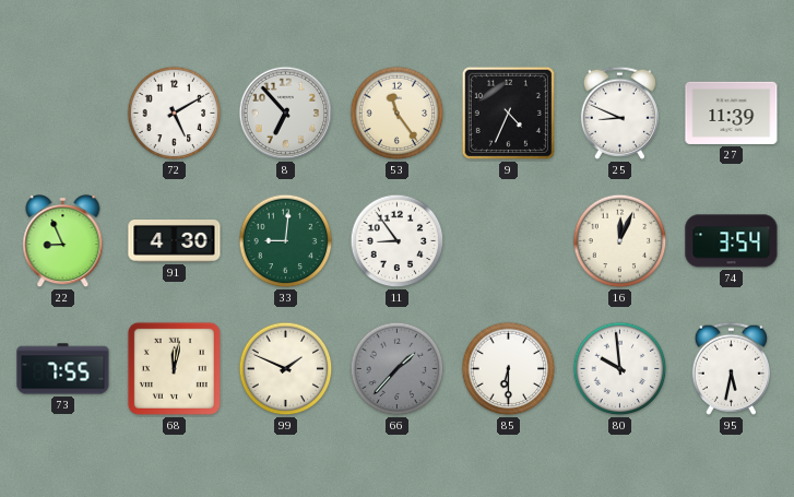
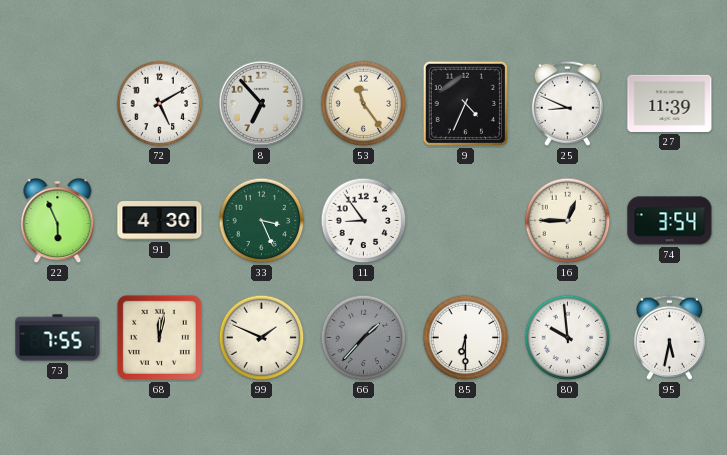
22: 8:56 -> 5:56
33: 9:01 -> 3:26
16: 12:04 -> 12:45
